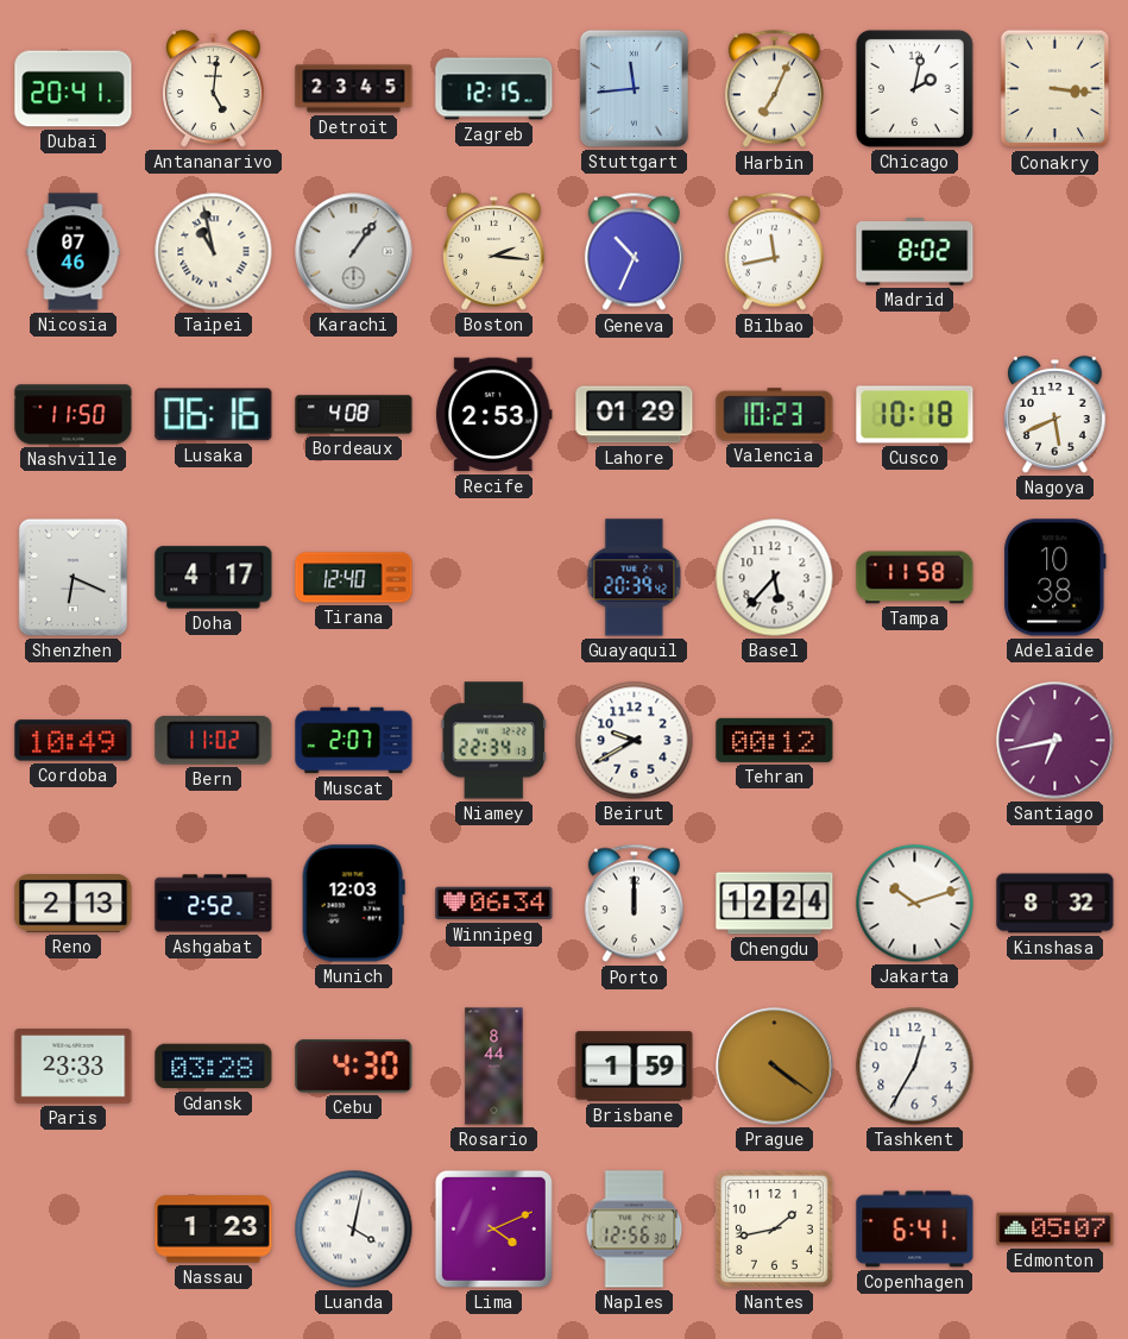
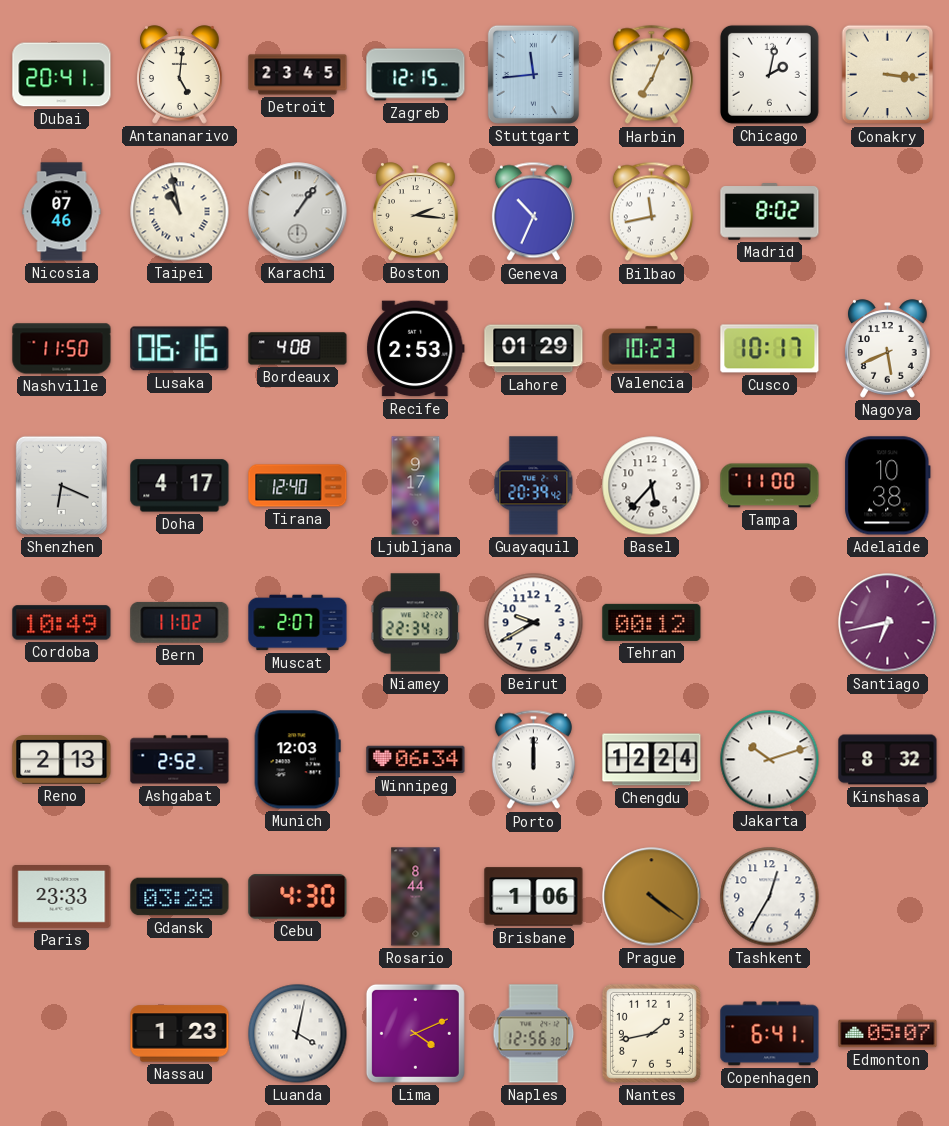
Cusco: 10:18 -> 10:17
Ljubljana: none -> 9:17
Tampa: 11:58 -> 11:00
Brisbane: 1:59 -> 1:06
